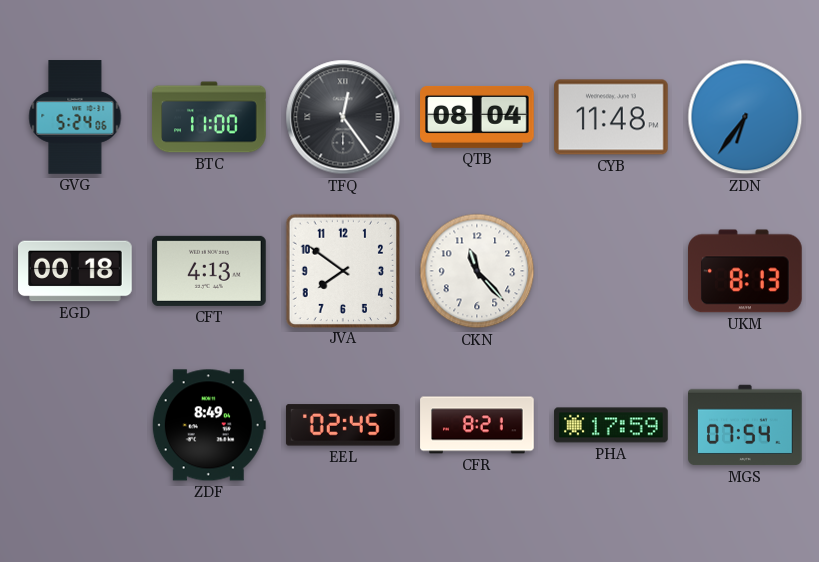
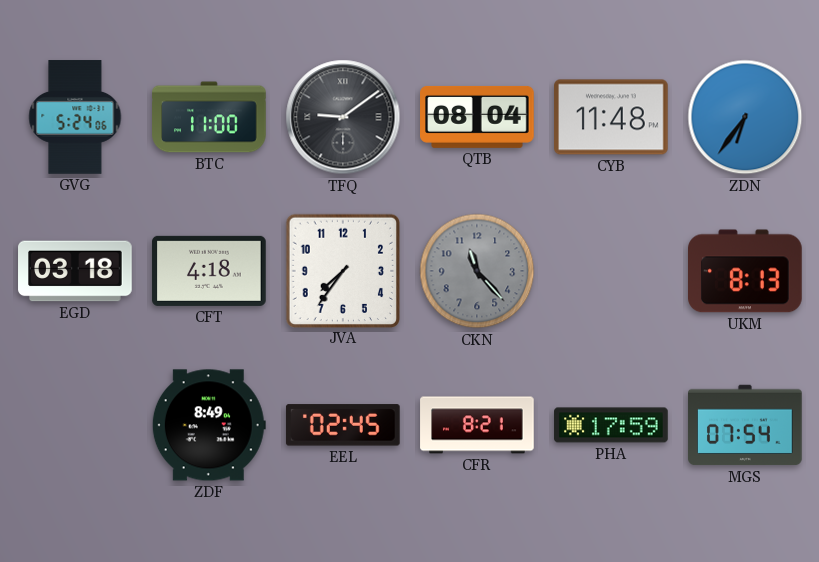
TFQ: 12:24 -> 9:09
EGD: 00:18 -> 03:18
CFT: 4:13 -> 4:18
JVA: 7:51 -> 7:36
CKN dial: white -> grey
